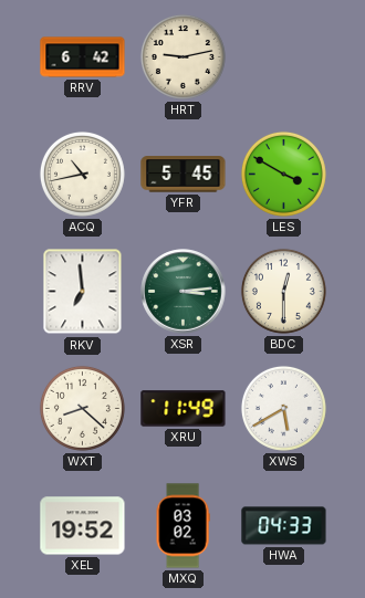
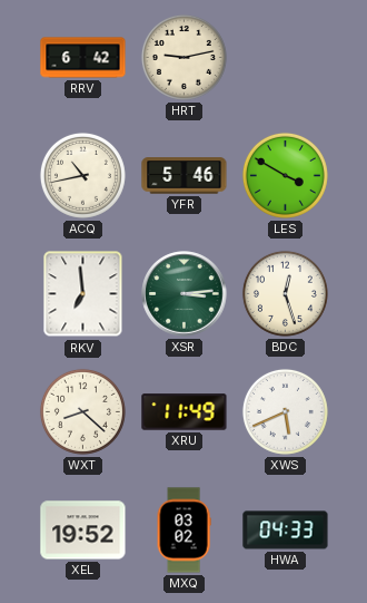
YFR: 5:45 -> 5:46
BDC: 12:30 -> 12:27
XWS: 5:40 -> 5:41
